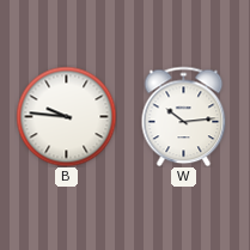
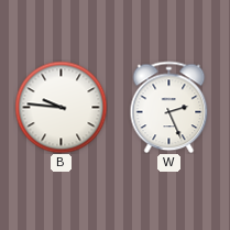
W: 10:14 -> 2:26
